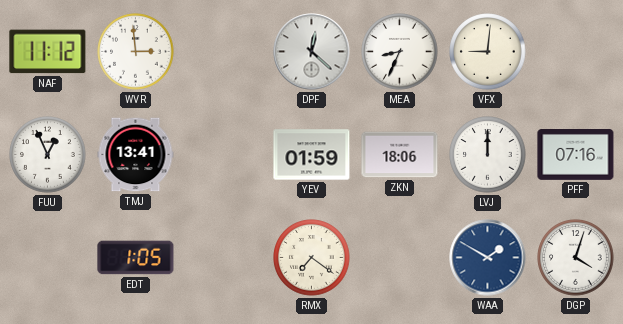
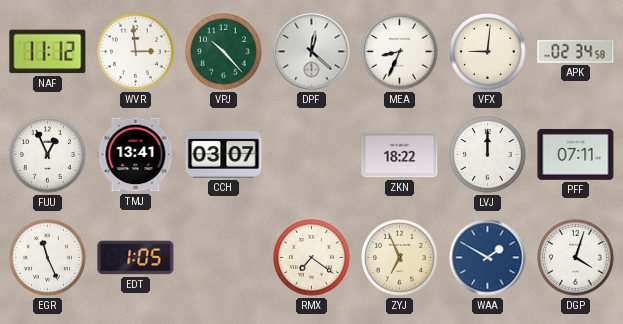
VPJ: none -> 10:23
APK: none -> 02:34
CCH: none -> 03:07
YEV: 01:59 -> none
ZKN: 18:06 -> 18:22
PFF: 07:16 -> 07:11
EGR: none -> 11:26
ZYJ: none -> 6:56
